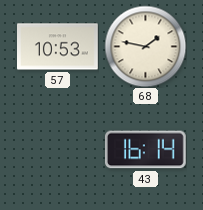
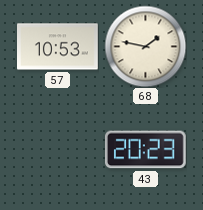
43: 16:14 -> 20:23
